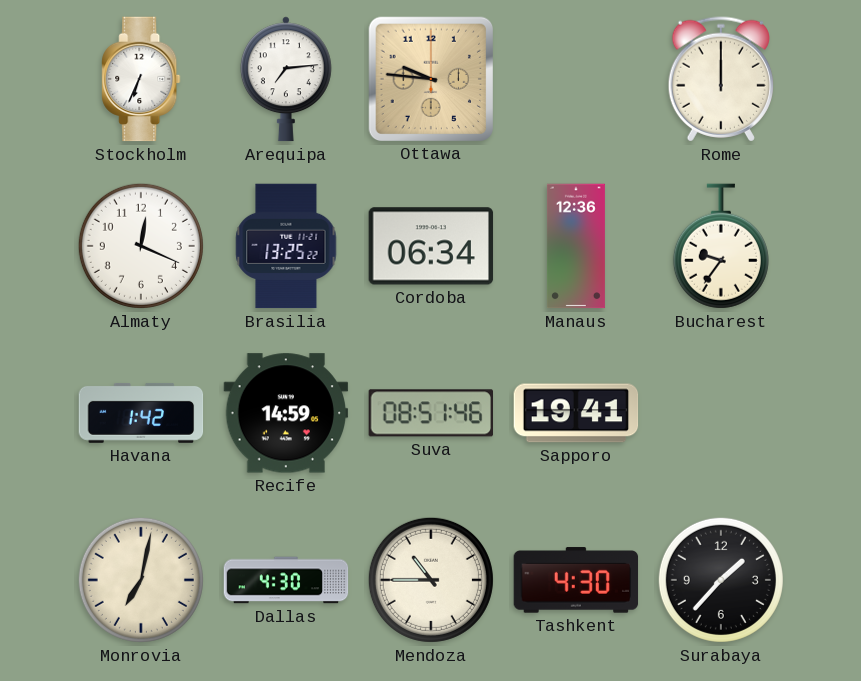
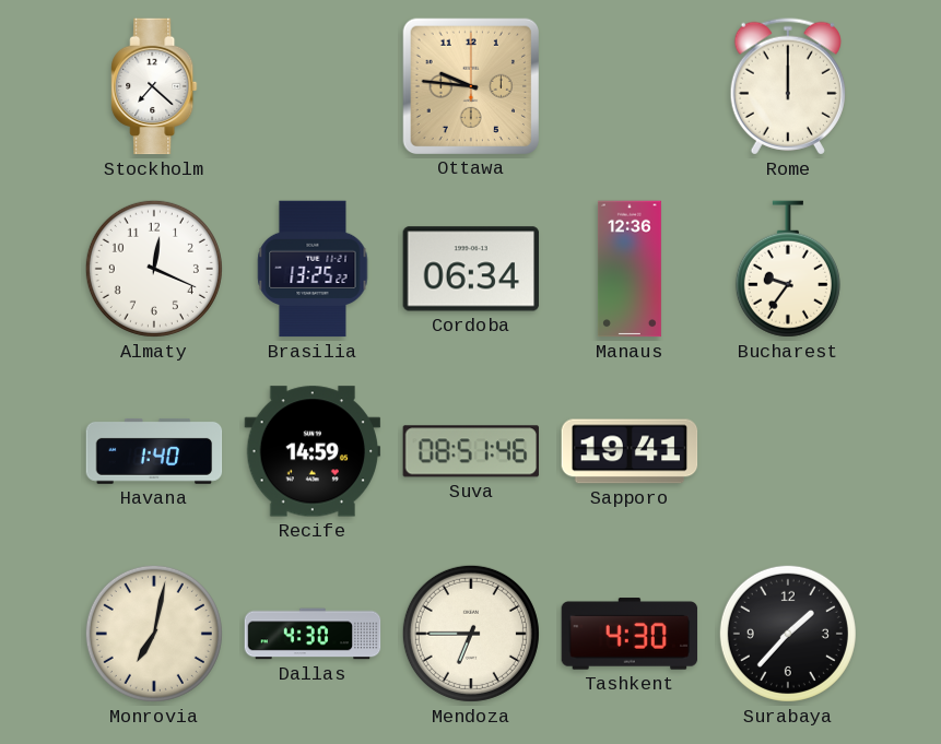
Stockholm: 6:34 -> 7:22
Arequipa: 7:14 -> none
Havana: 1:42 -> 1:40
Mendoza: 10:45 -> 6:45
